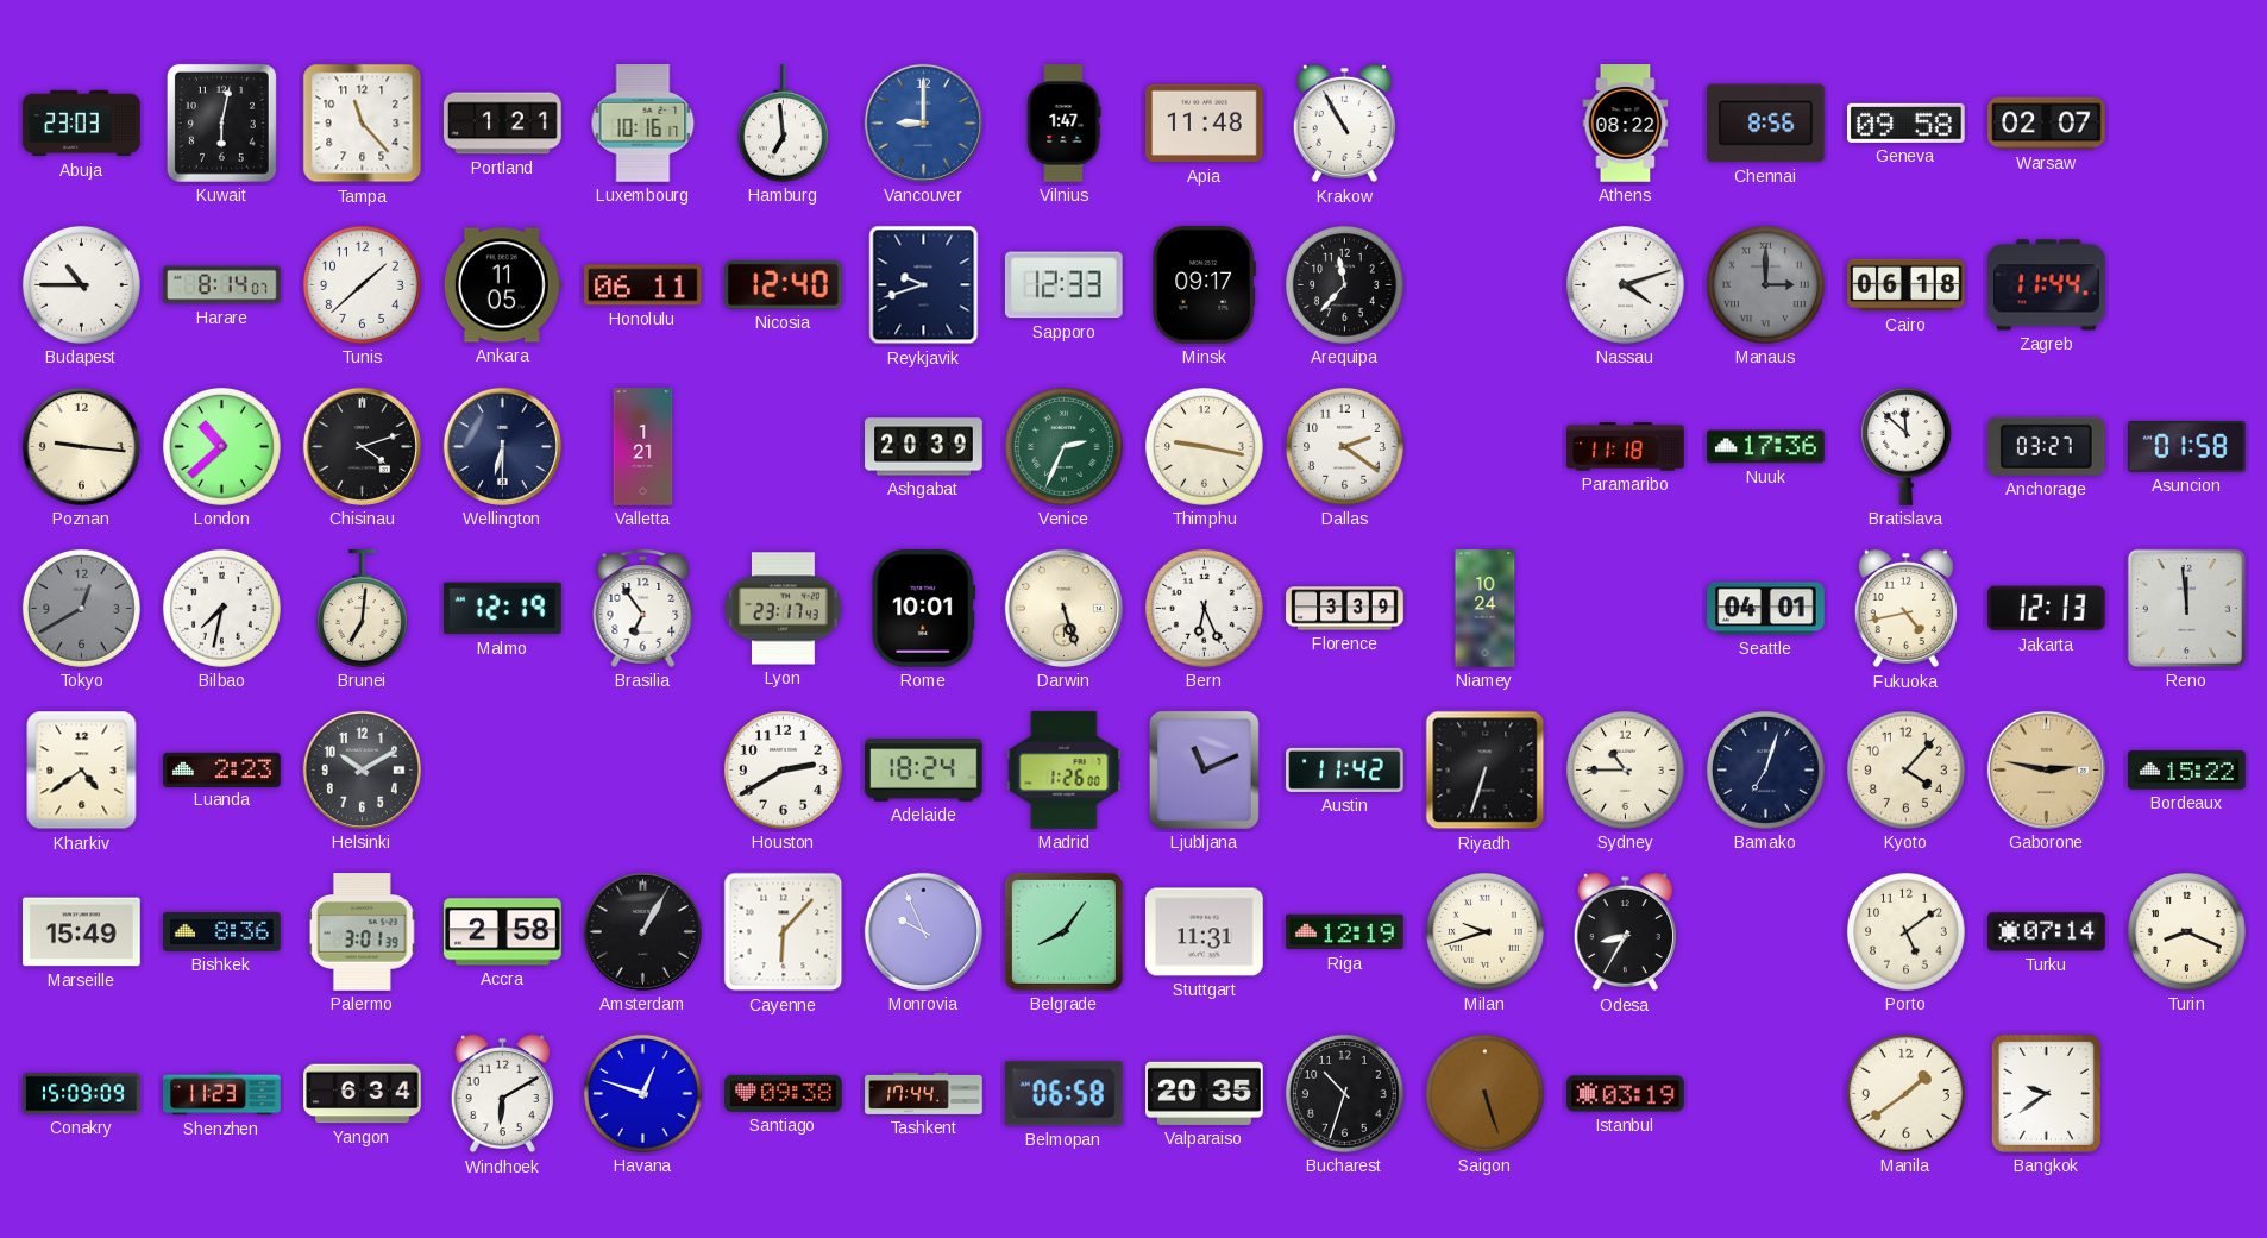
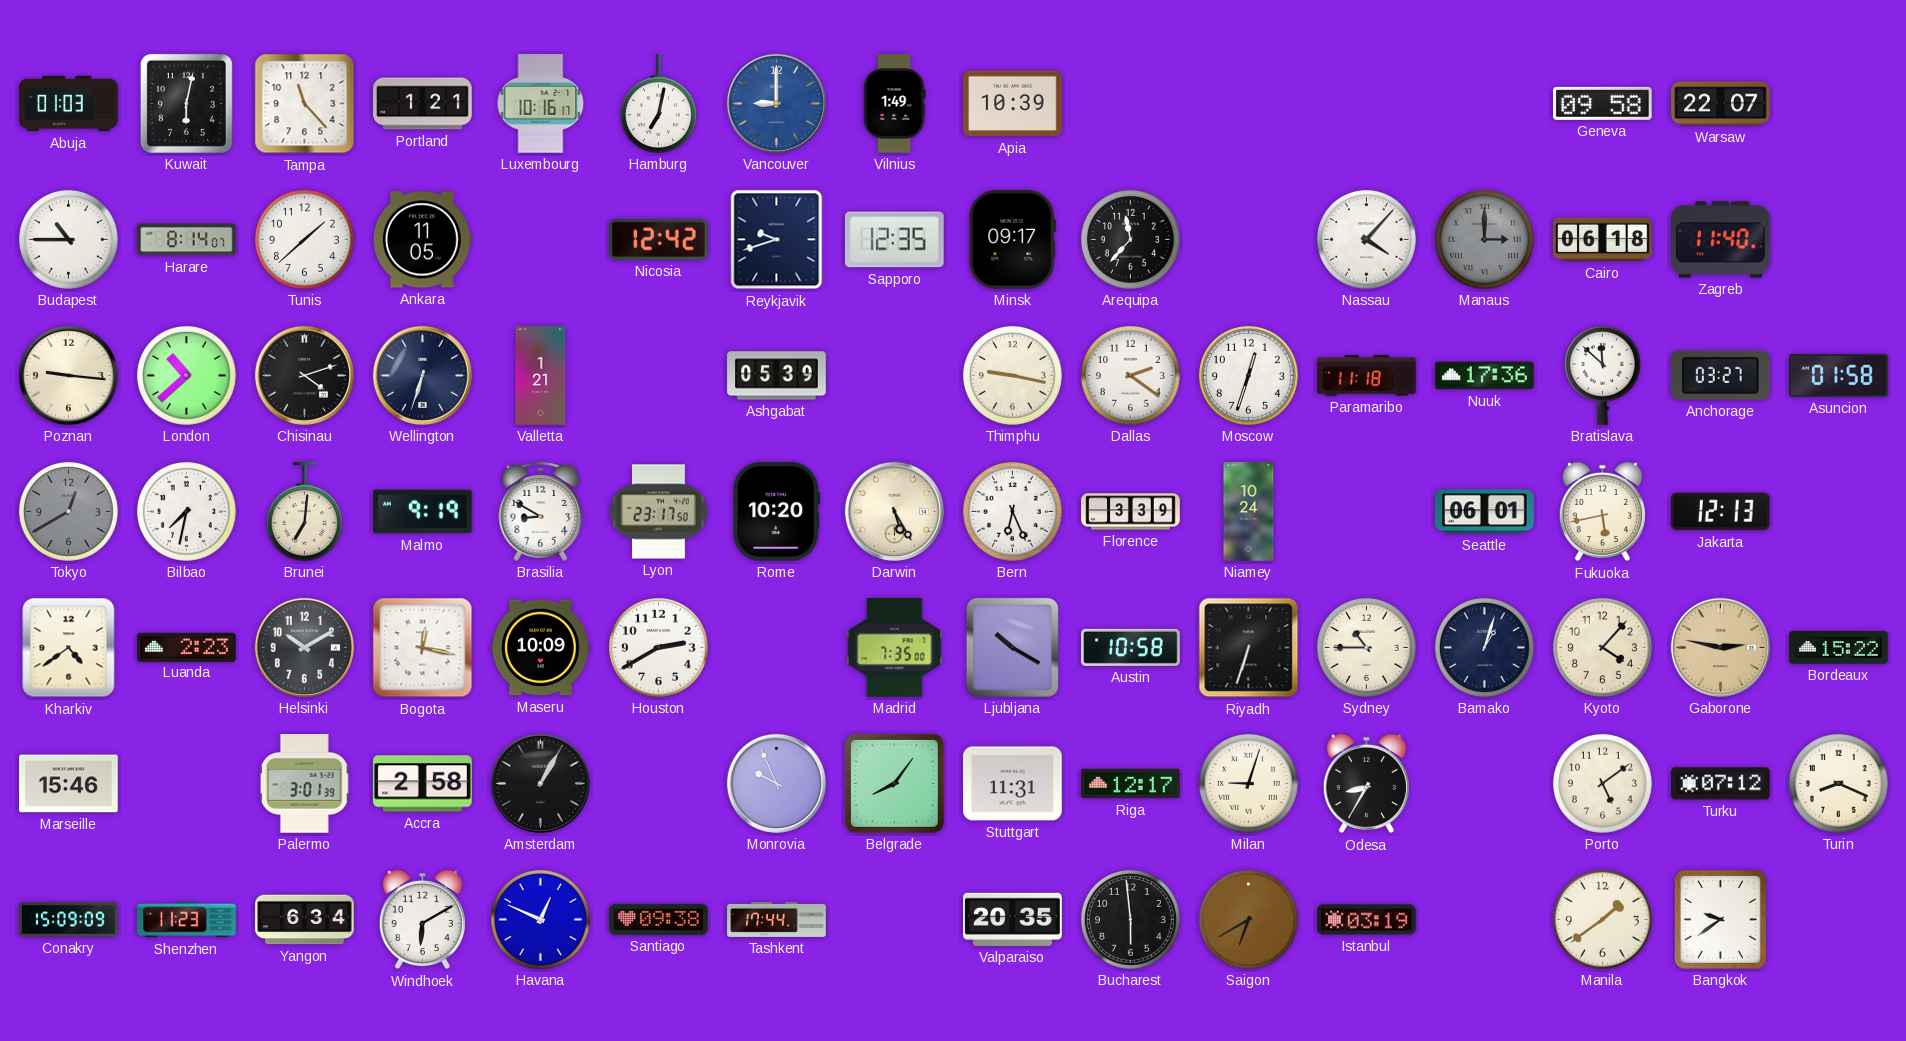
Abuja: 23:03 -> 01:03
Hamburg: 6:59 -> 7:02
Vilnius: 1:47 -> 1:49
Apia: 11:48 -> 10:39
Krakow: 10:55 -> none
Athens: 08:22 -> none
Chennai: 8:56 -> none
Warsaw: 02:07 -> 22:07
Honolulu: 06:11 -> none
Nicosia: 12:40 -> 12:42
Sapporo: 12:33 -> 12:35
Nassau: 4:12 -> 4:07
Zagreb: 11:44 -> 11:40
Wellington: 6:30 -> 6:33
Ashgabat: 20:39 -> 05:39
Venice: 2:34 -> none
Moscow: none -> 12:33
Malmo: 12:19 -> 9:19
Brasilia: 6:54 -> 8:50
Lyon: 23:17:43 -> 23:17:50
Rome: 10:01 -> 10:20
Darwin: 5:27 -> 5:25
Seattle: 04:01 -> 06:01
Fukuoka: 4:43 -> 5:43
Reno: 11:59 -> none
Bogota: none -> 12:17
Maseru: none -> 10:09
Adelaide: 18:24 -> none
Madrid: 1:26 -> 7:35
Ljubljana: 11:11 -> 10:20
Austin: 11:42 -> 10:58
Bamako: 7:03 -> 1:03
Marseille: 15:49 -> 15:46
Bishkek: 8:36 -> none
Cayenne: 6:07 -> none
Riga: 12:19 -> 12:17
Milan: 9:42 -> 9:03
Turku: 07:14 -> 07:12
Havana: 12:48 -> 12:49
Belmopan: 06:58 -> none
Bucharest: 10:33 -> 5:59
Saigon: 5:27 -> 6:40
